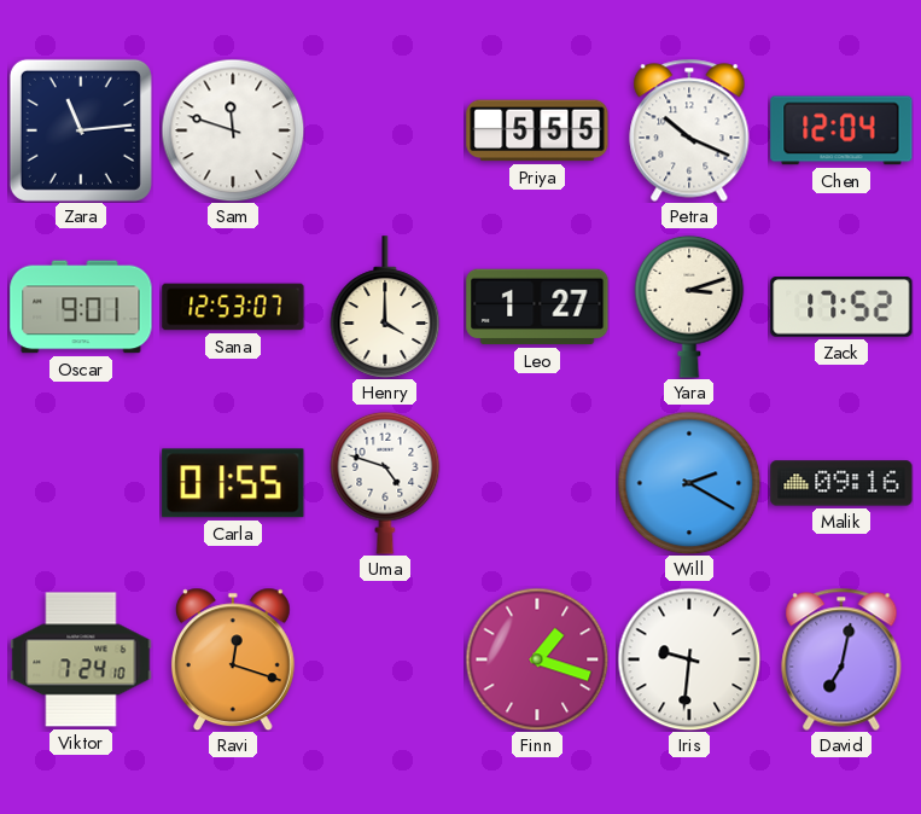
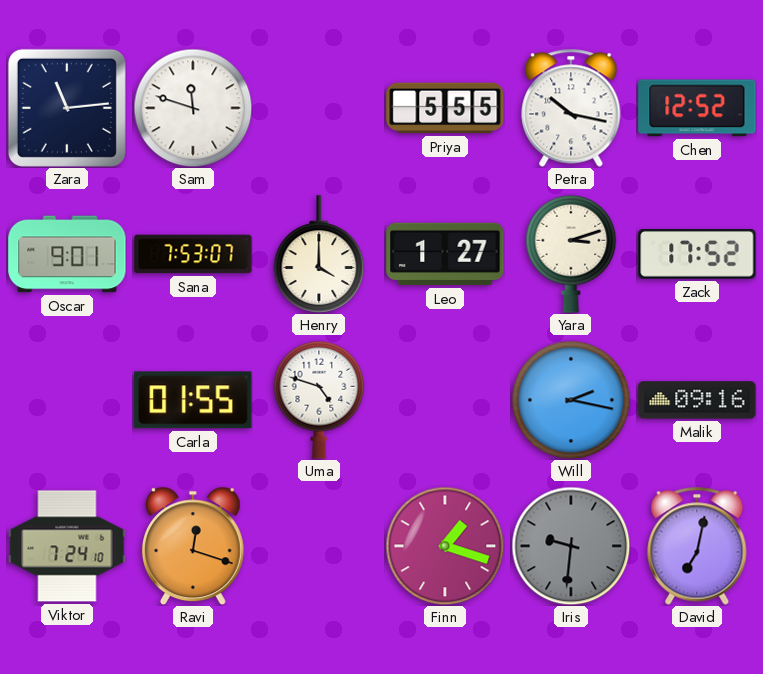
Petra: 10:19 -> 10:17
Chen: 12:04 -> 12:52
Sana: 12:53 -> 7:53
Will: 2:20 -> 2:17
Iris dial: white -> grey
